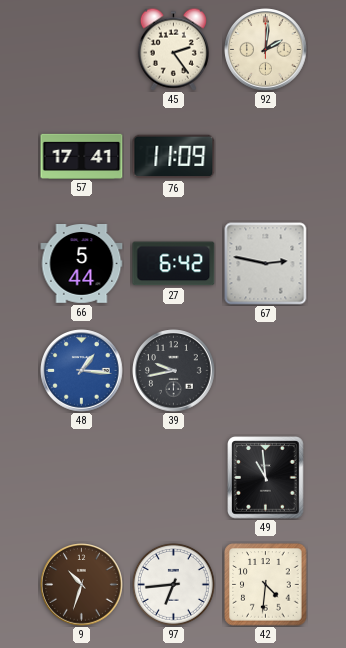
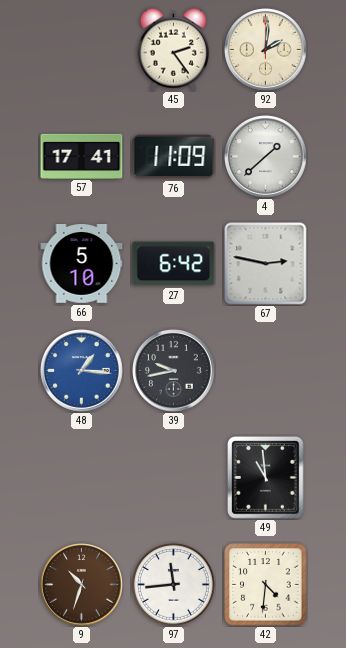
4: none -> 1:38
66: 5:44 -> 5:10
97: 6:44 -> 11:44
